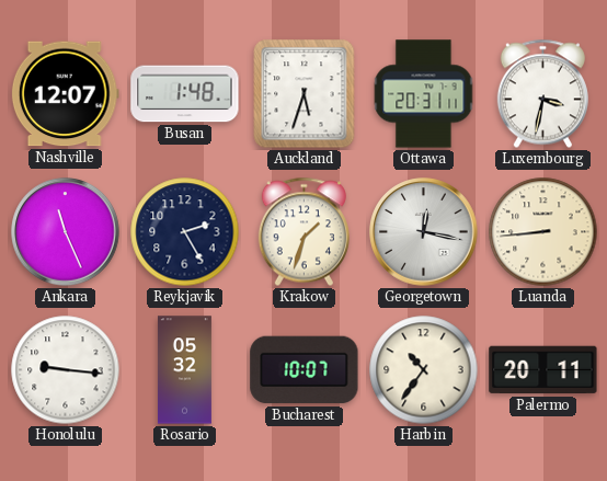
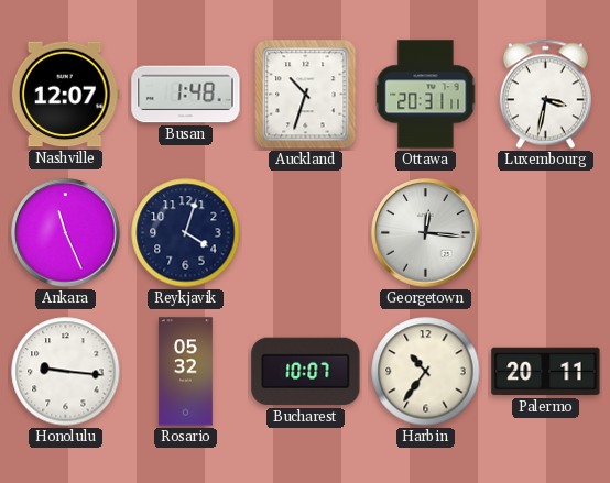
Auckland: 5:33 -> 10:33
Reykjavik: 2:25 -> 4:03
Krakow: 1:33 -> none
Georgetown: 12:17 -> 12:16
Luanda: 8:44 -> none
